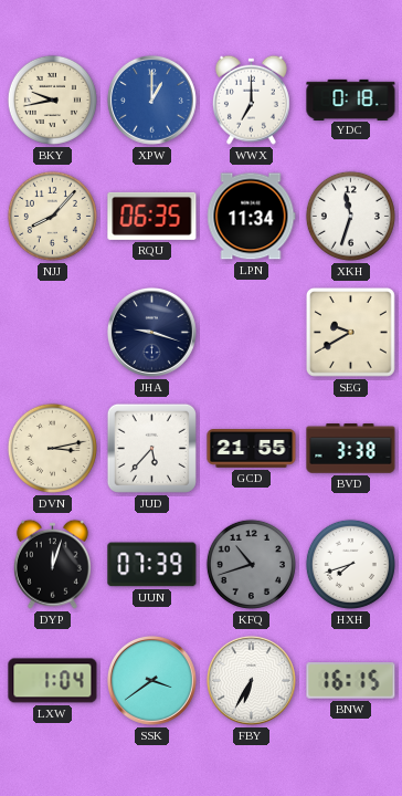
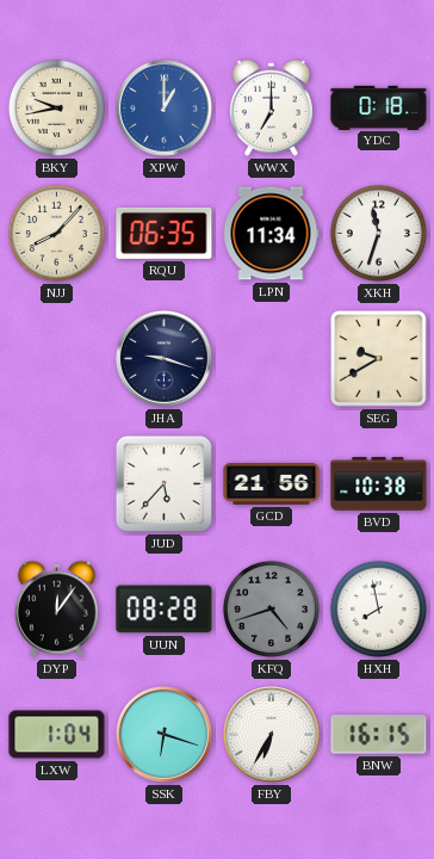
DVN: 3:13 -> none
GCD: 21:55 -> 21:56
BVD: 3:38 -> 10:38
DYP: 12:03 -> 12:06
UUN: 07:39 -> 08:28
KFQ: 10:42 -> 4:42
HXH: 7:42 -> 7:58
SSK: 3:39 -> 6:18
